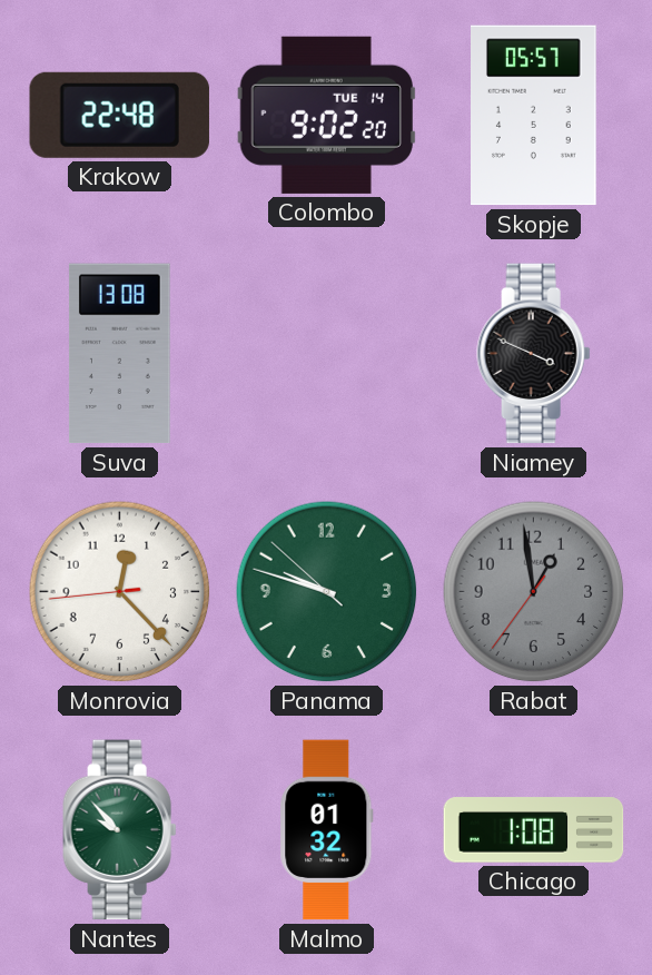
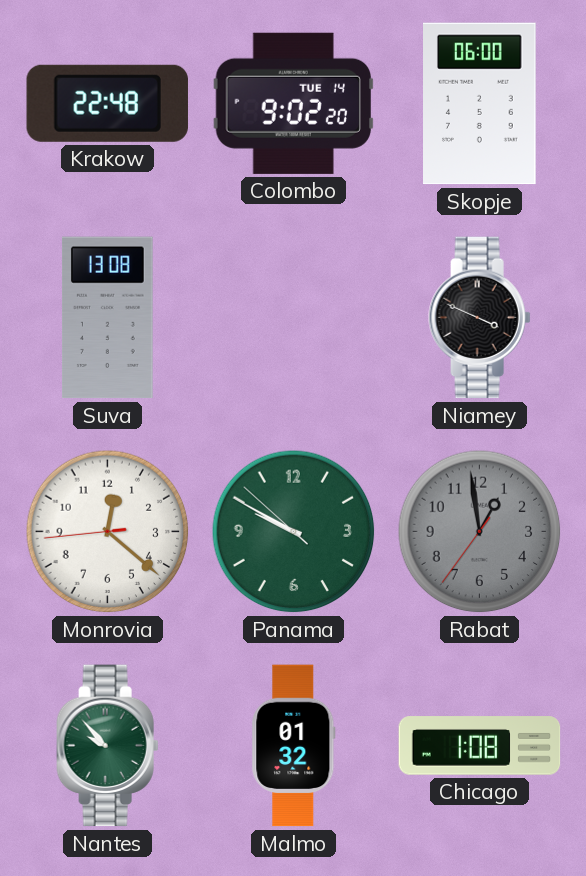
Skopje: 05:57 -> 06:00
Monrovia: 12:22 -> 12:21
Panama: 9:47 -> 9:49
